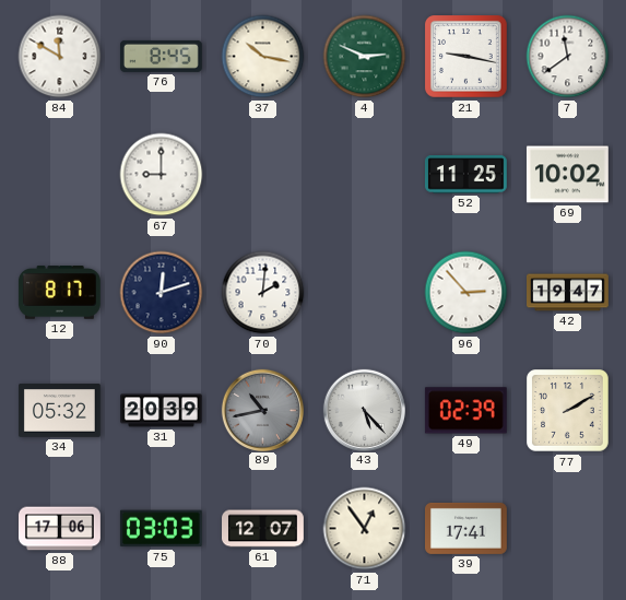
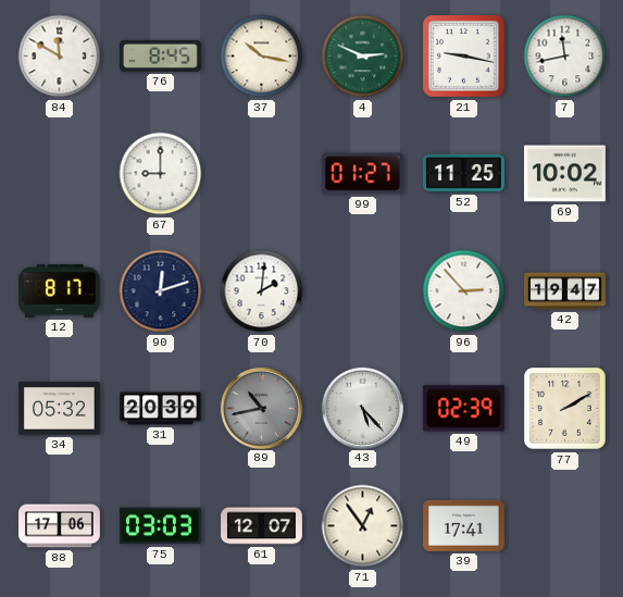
7: 11:39 -> 11:43
99: none -> 01:27
